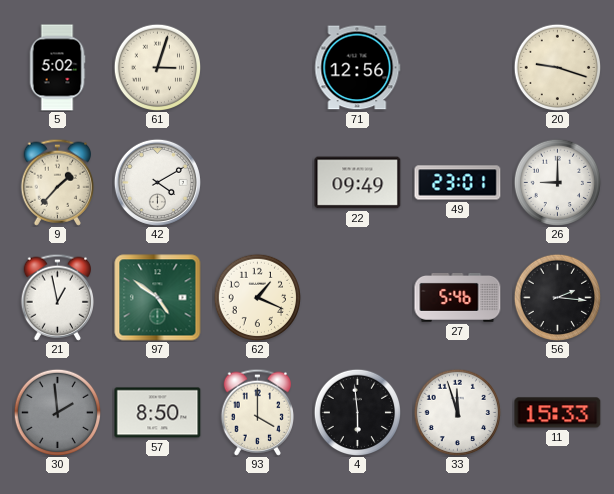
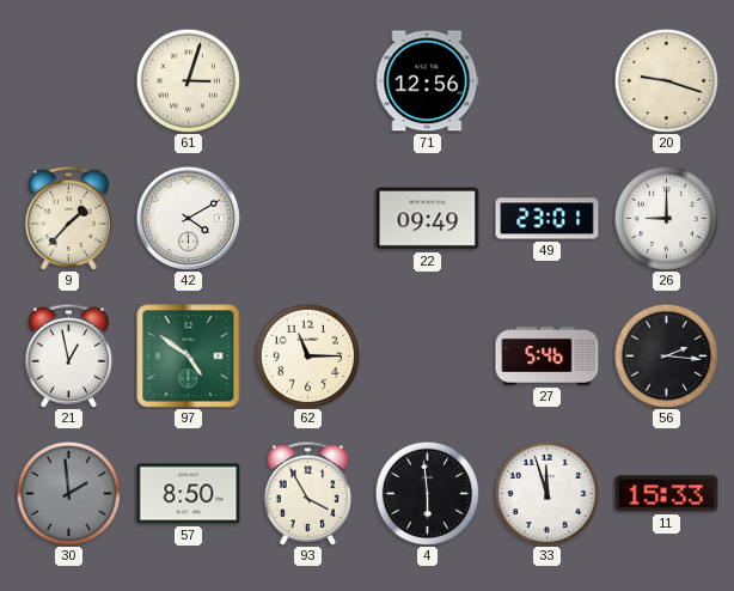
5: 5:02 -> none
62: 1:19 -> 11:15
93: 4:00 -> 3:55
